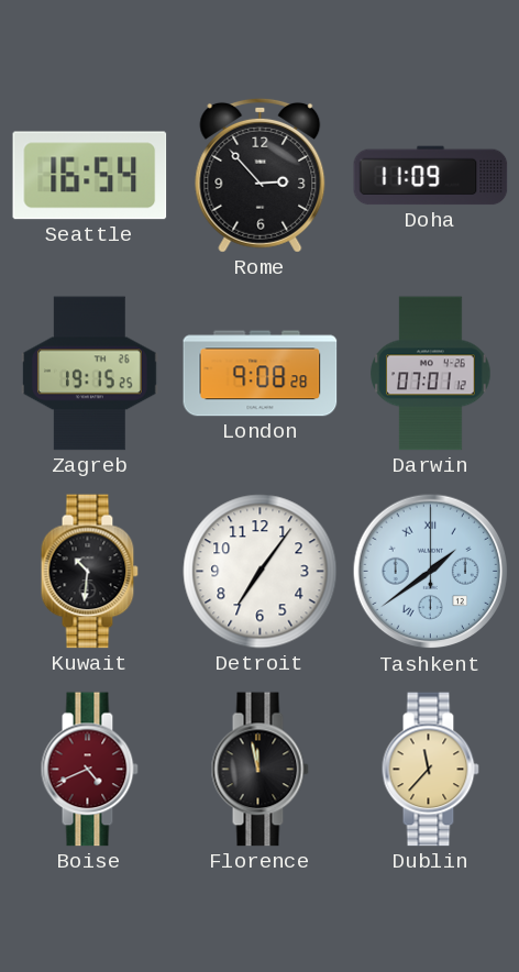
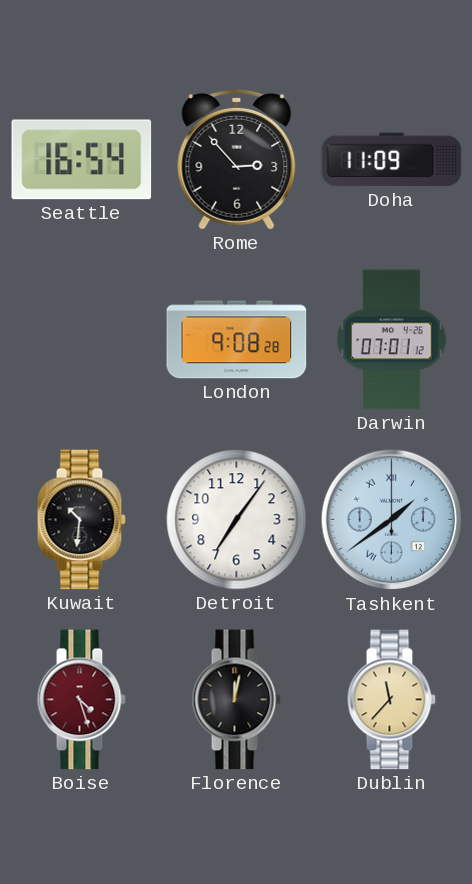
Zagreb: 19:15 -> none
Boise: 4:41 -> 4:27
Florence: 11:58 -> 12:02
